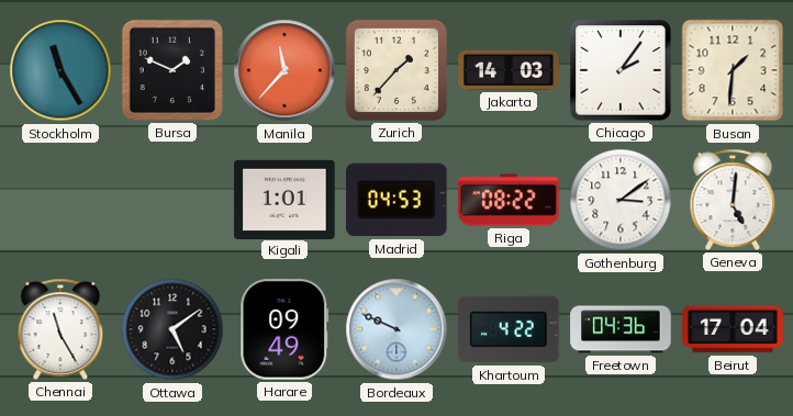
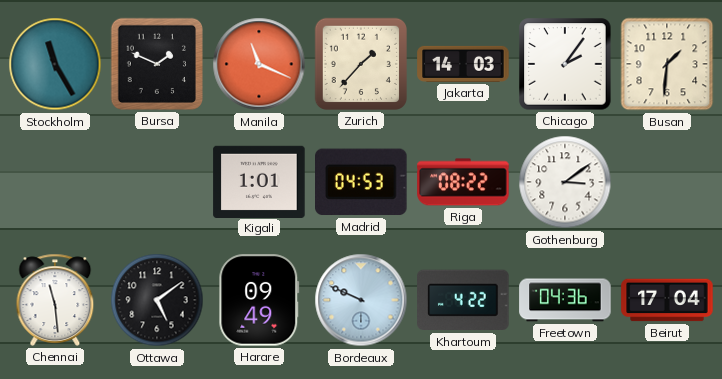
Manila: 11:37 -> 11:19
Geneva: 5:01 -> none
Chennai: 11:25 -> 11:29
